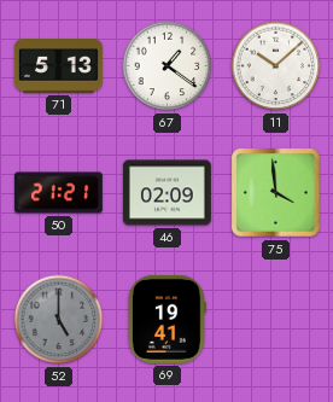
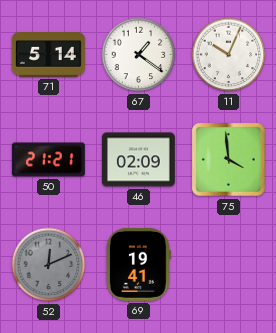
71: 5:13 -> 5:14
11: 10:08 -> 10:04
52: 5:00 -> 12:11
